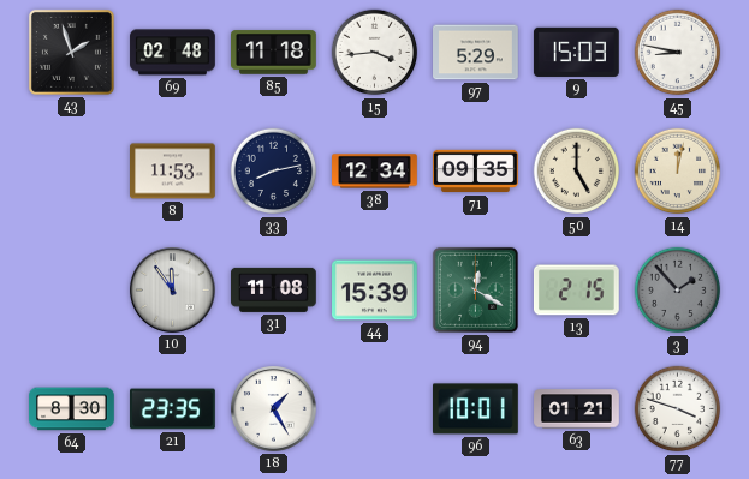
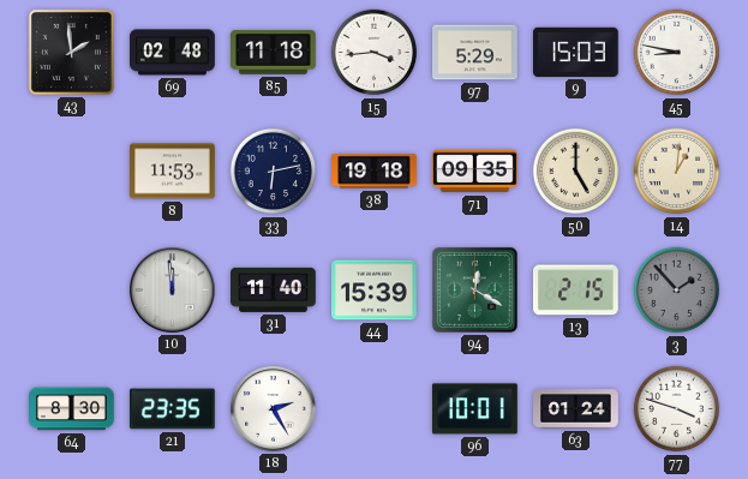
43: 1:57 -> 1:59
33: 8:13 -> 6:13
38: 12:34 -> 19:18
14: 12:02 -> 1:01
10: 11:54 -> 11:59
31: 11:08 -> 11:40
18: 1:25 -> 2:25
63: 01:21 -> 01:24
